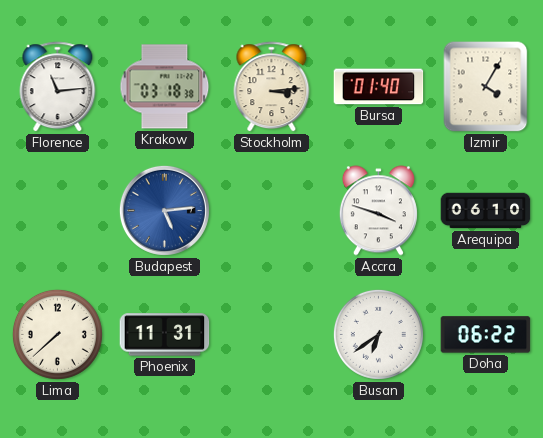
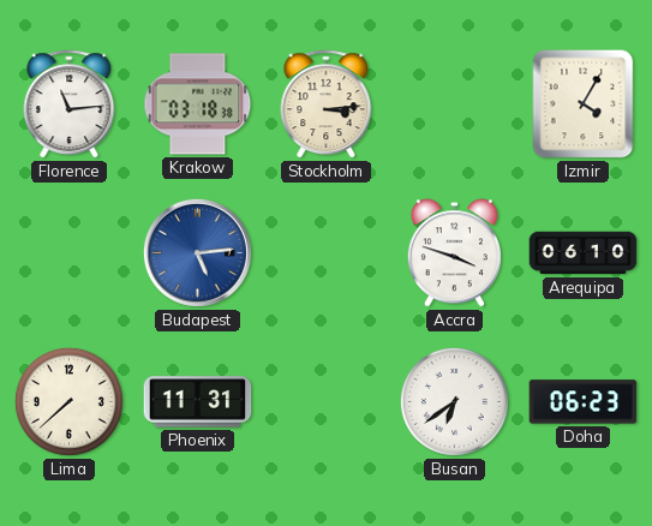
Bursa: 01:40 -> none
Doha: 06:22 -> 06:23
